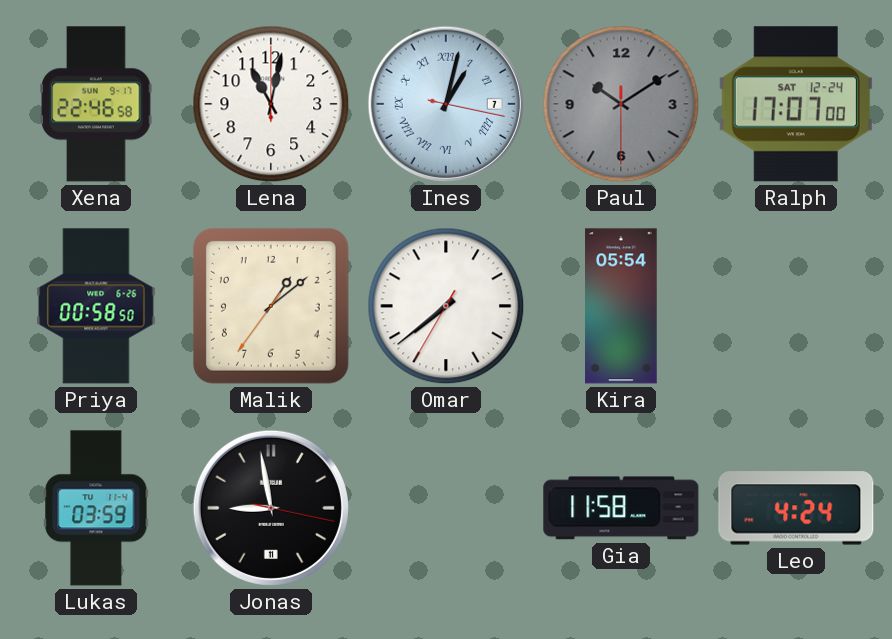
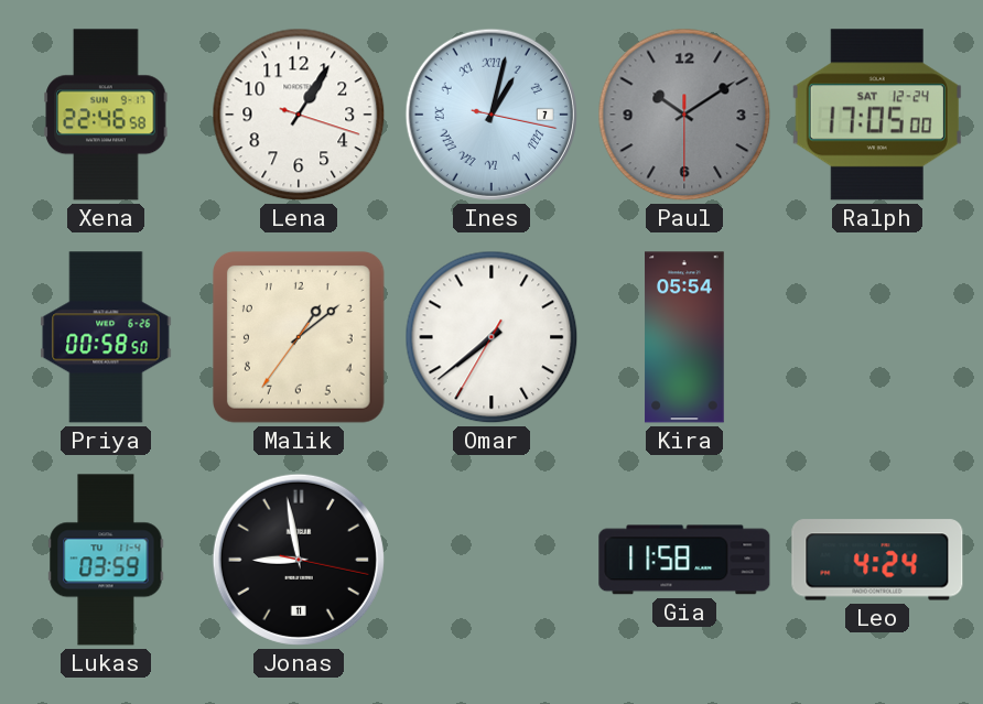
Lena: 11:02 -> 1:05
Ralph: 17:07 -> 17:05
